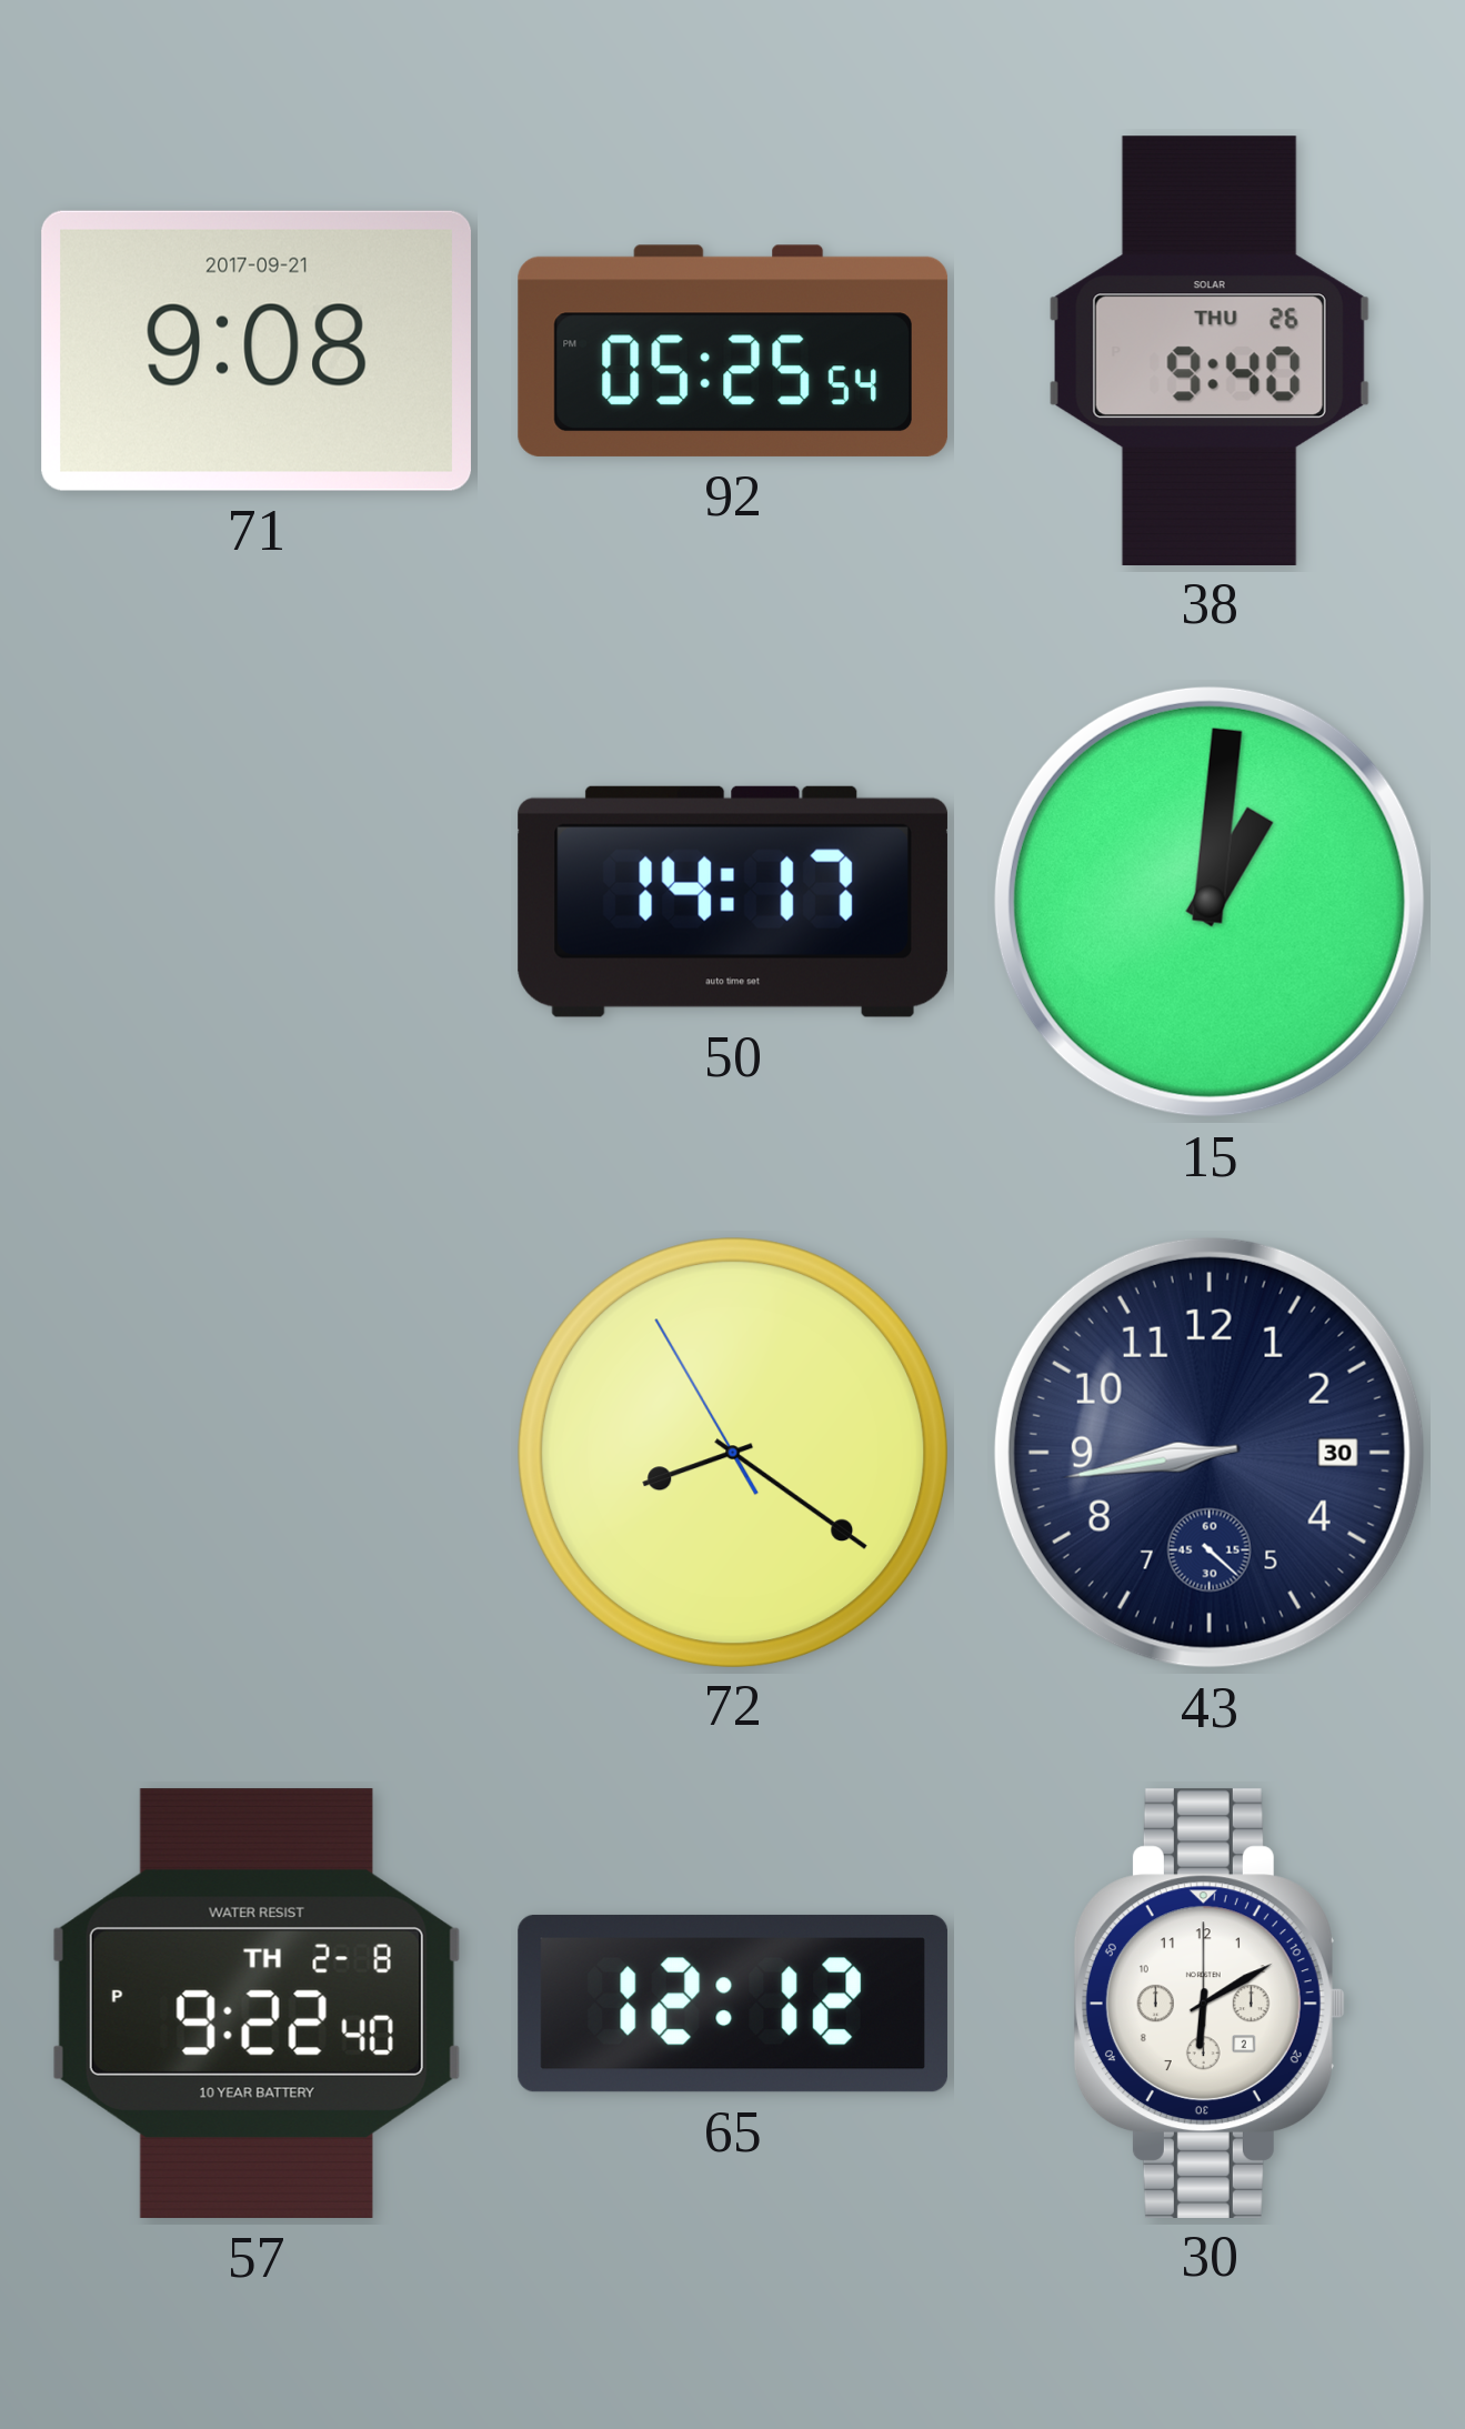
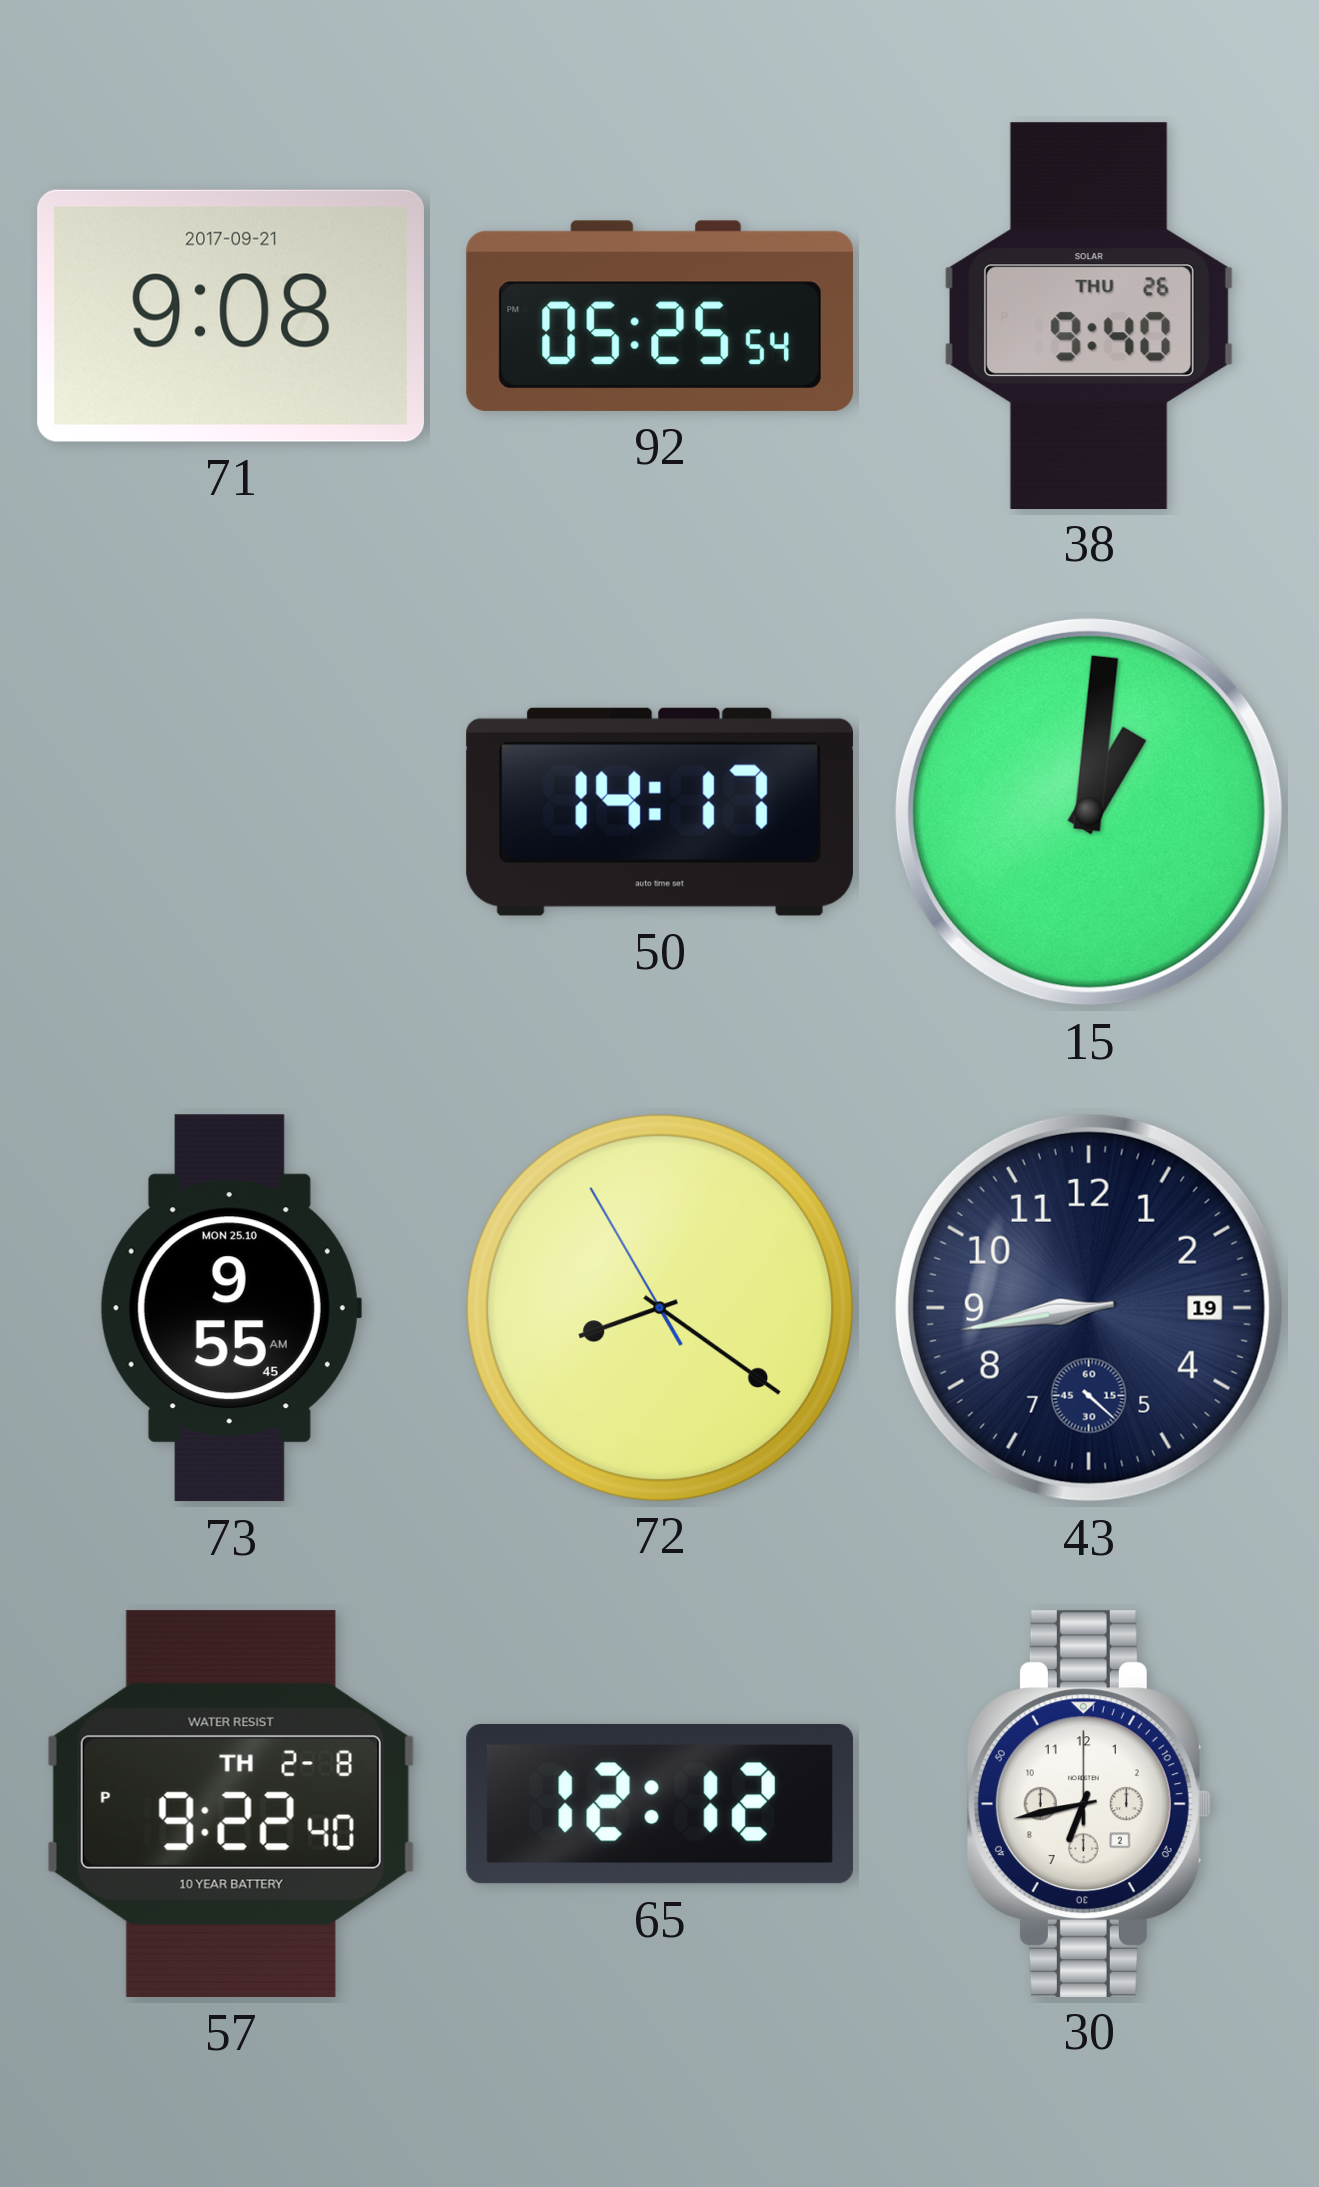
73: none -> 9:55
43 date: 30 -> 19
30: 6:10 -> 6:43
